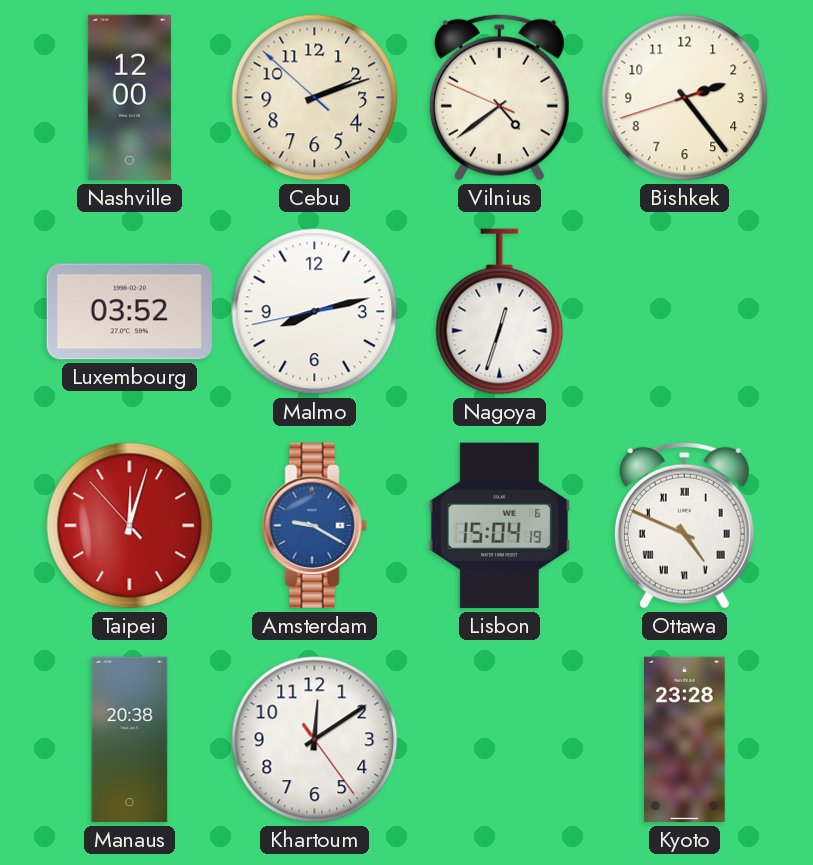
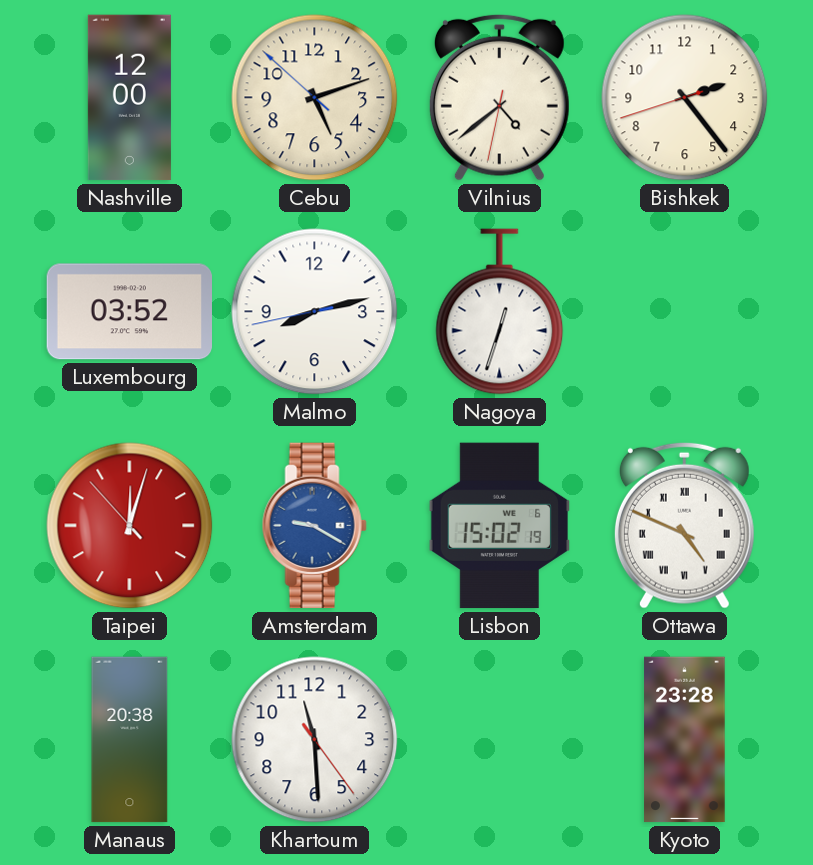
Cebu: 2:11 -> 5:11
Vilnius: 4:38:49 -> 4:38:32
Lisbon: 15:04 -> 15:02
Khartoum: 12:09 -> 11:29
